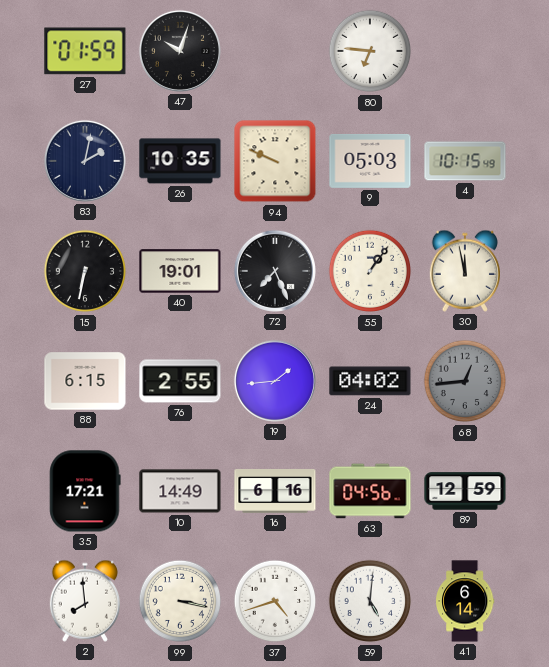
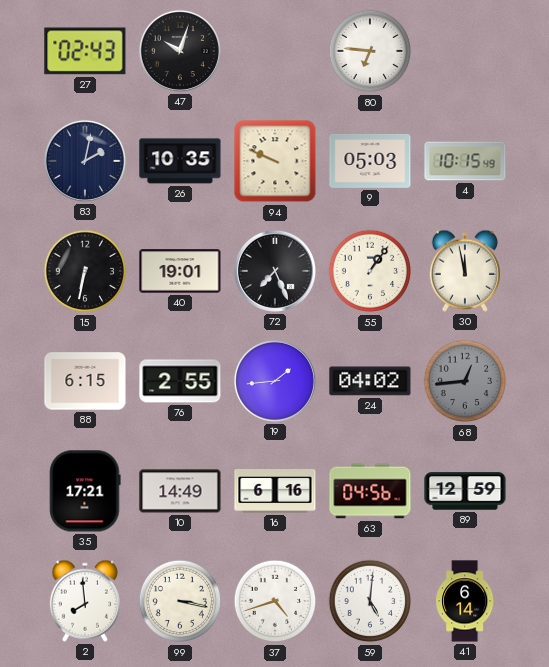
27: 01:59 -> 02:43
